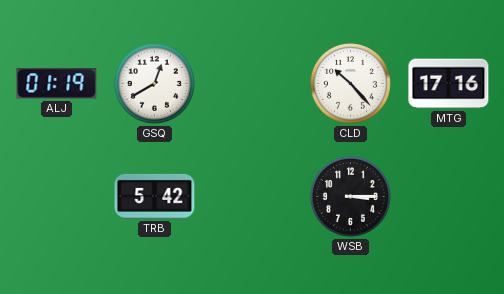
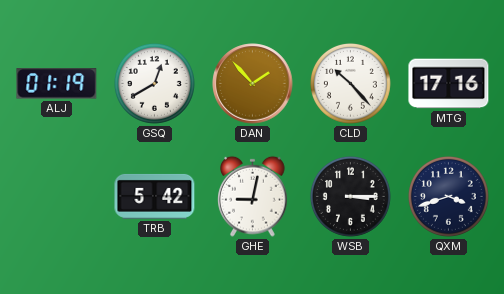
DAN: none -> 1:53
GHE: none -> 9:02
QXM: none -> 3:42
